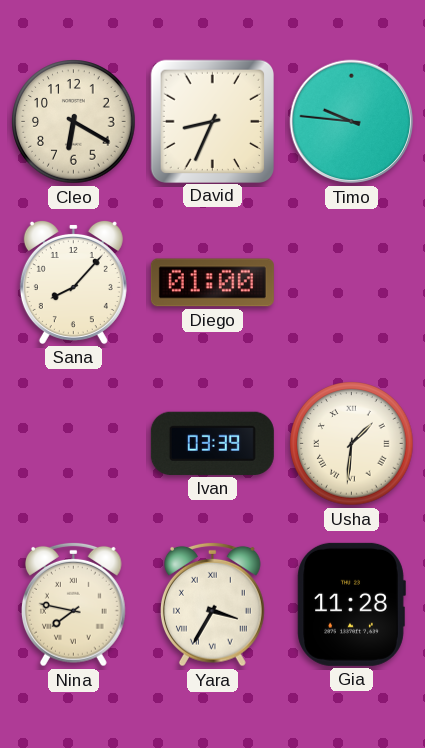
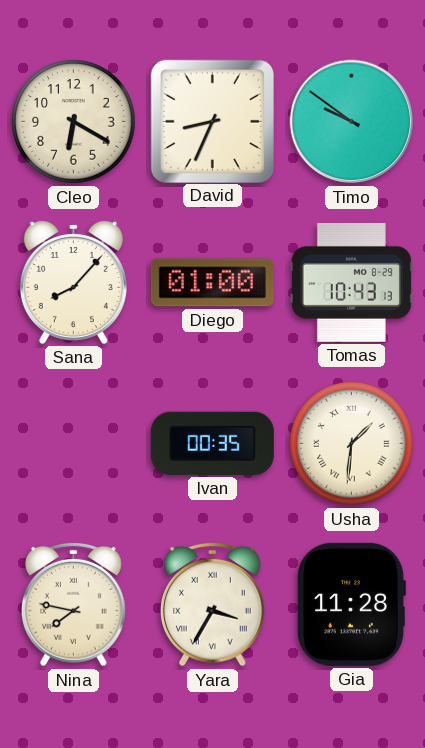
Timo: 9:46 -> 9:51
Tomas: none -> 10:43
Ivan: 03:39 -> 00:35
